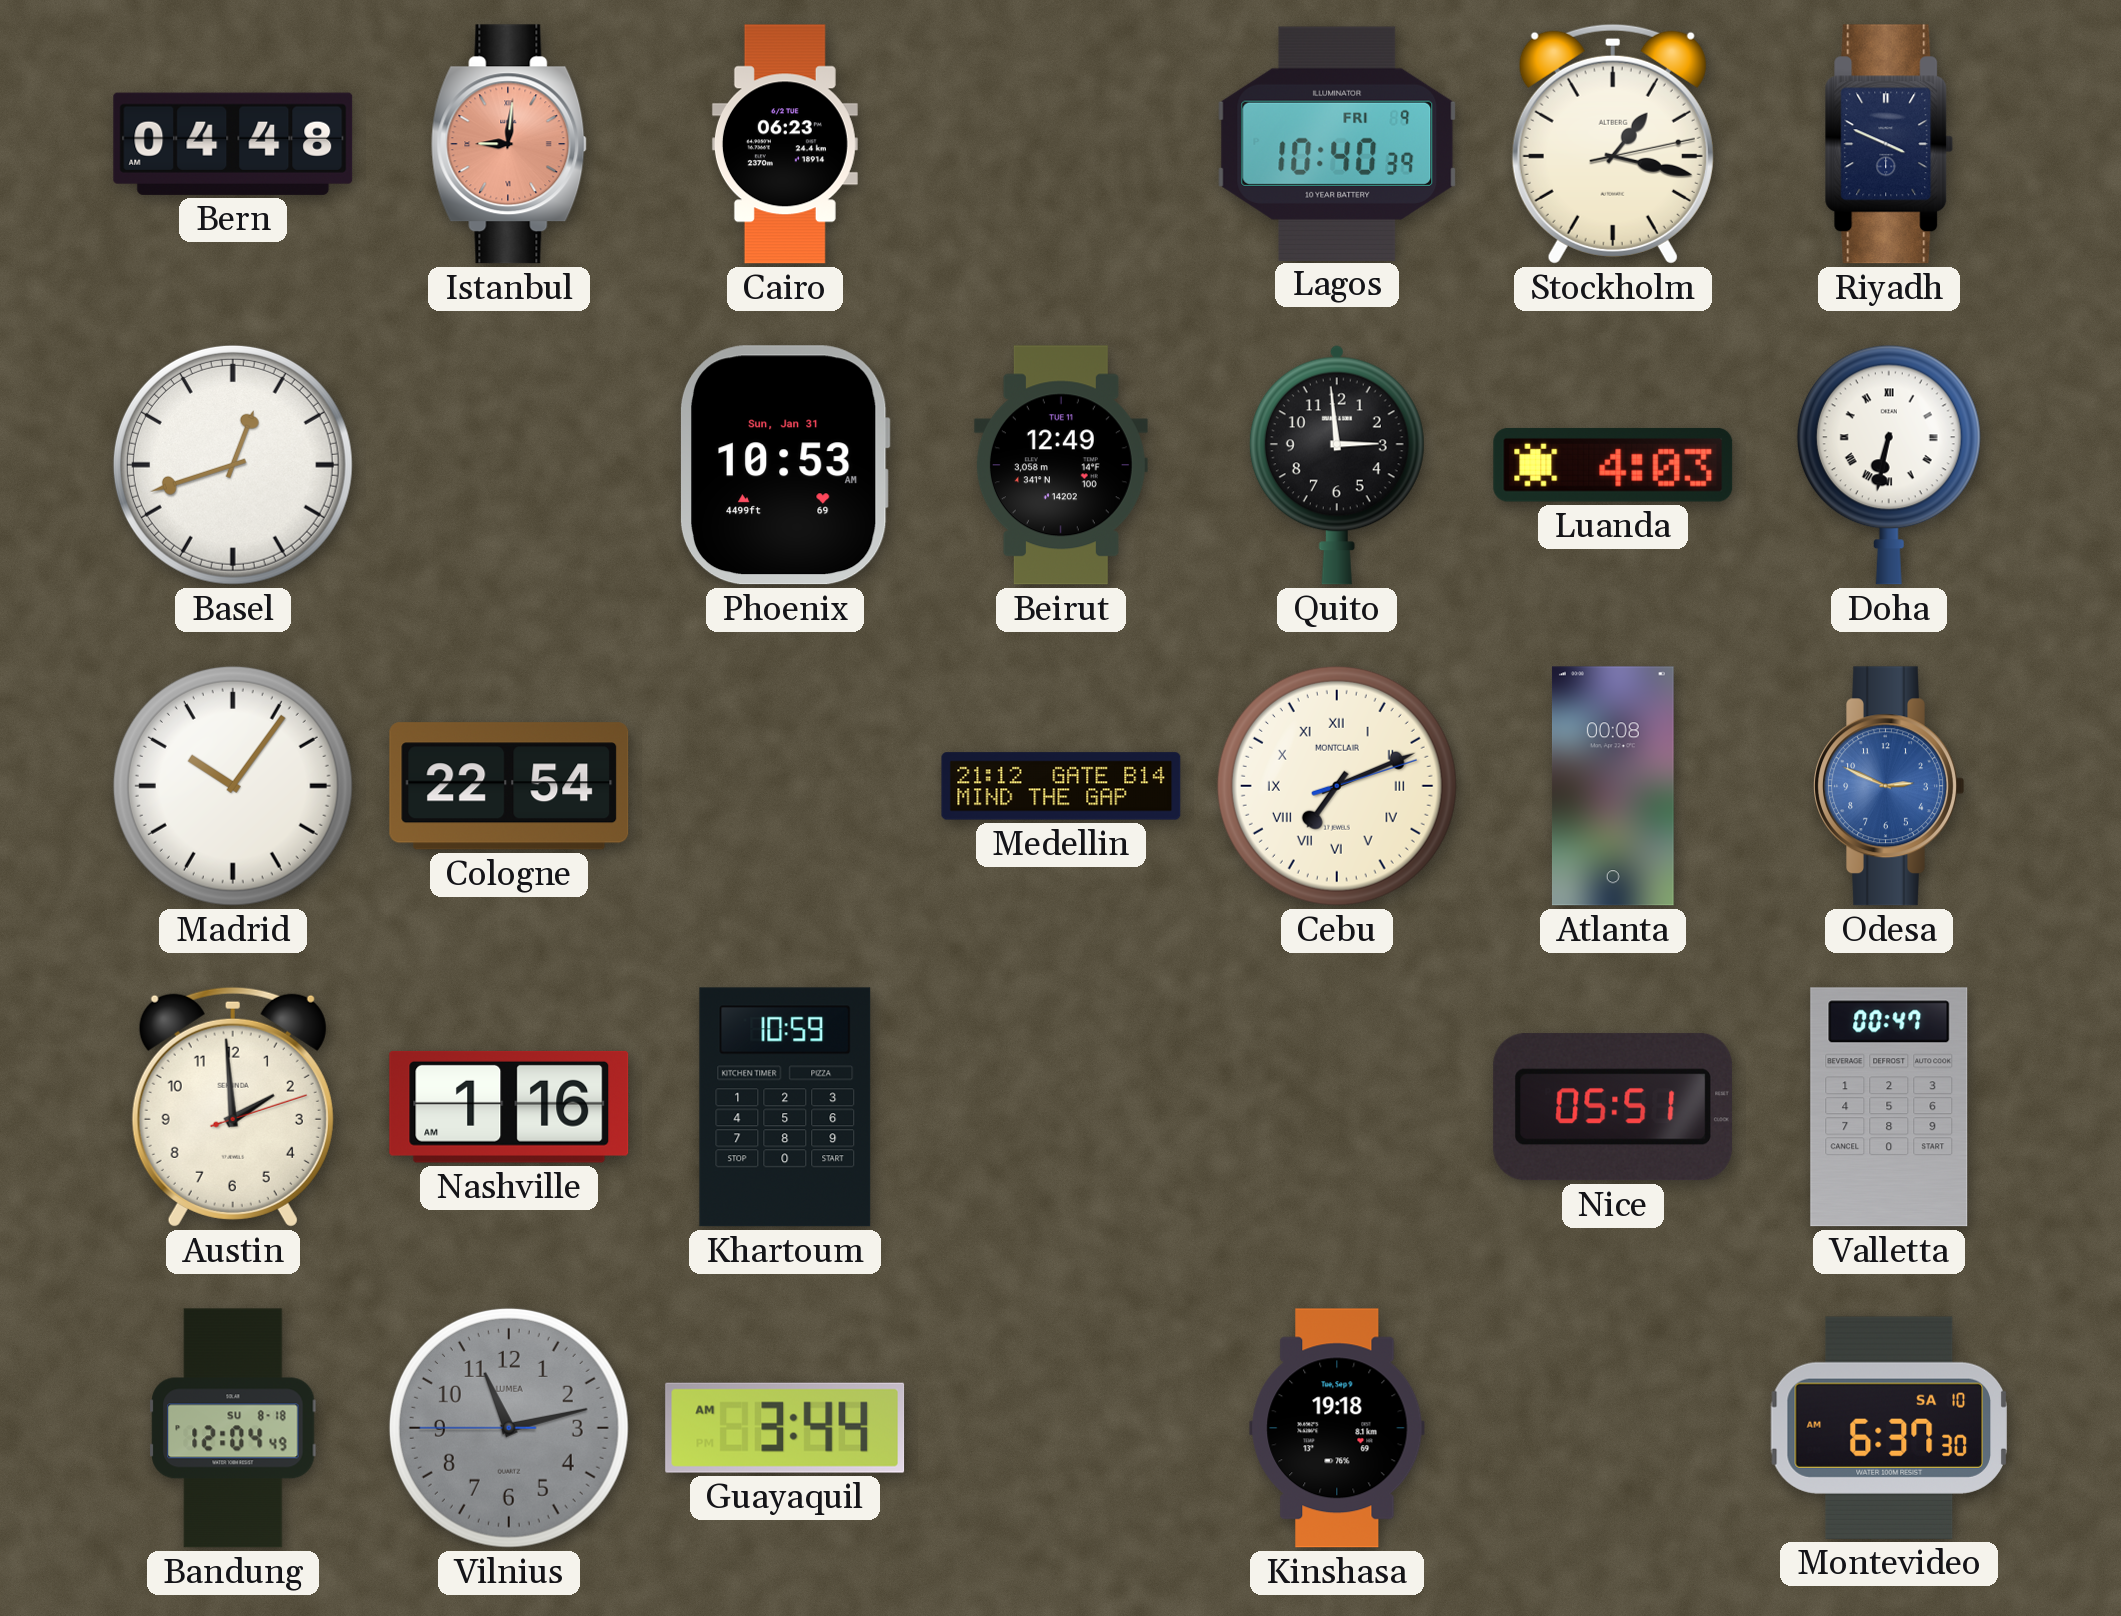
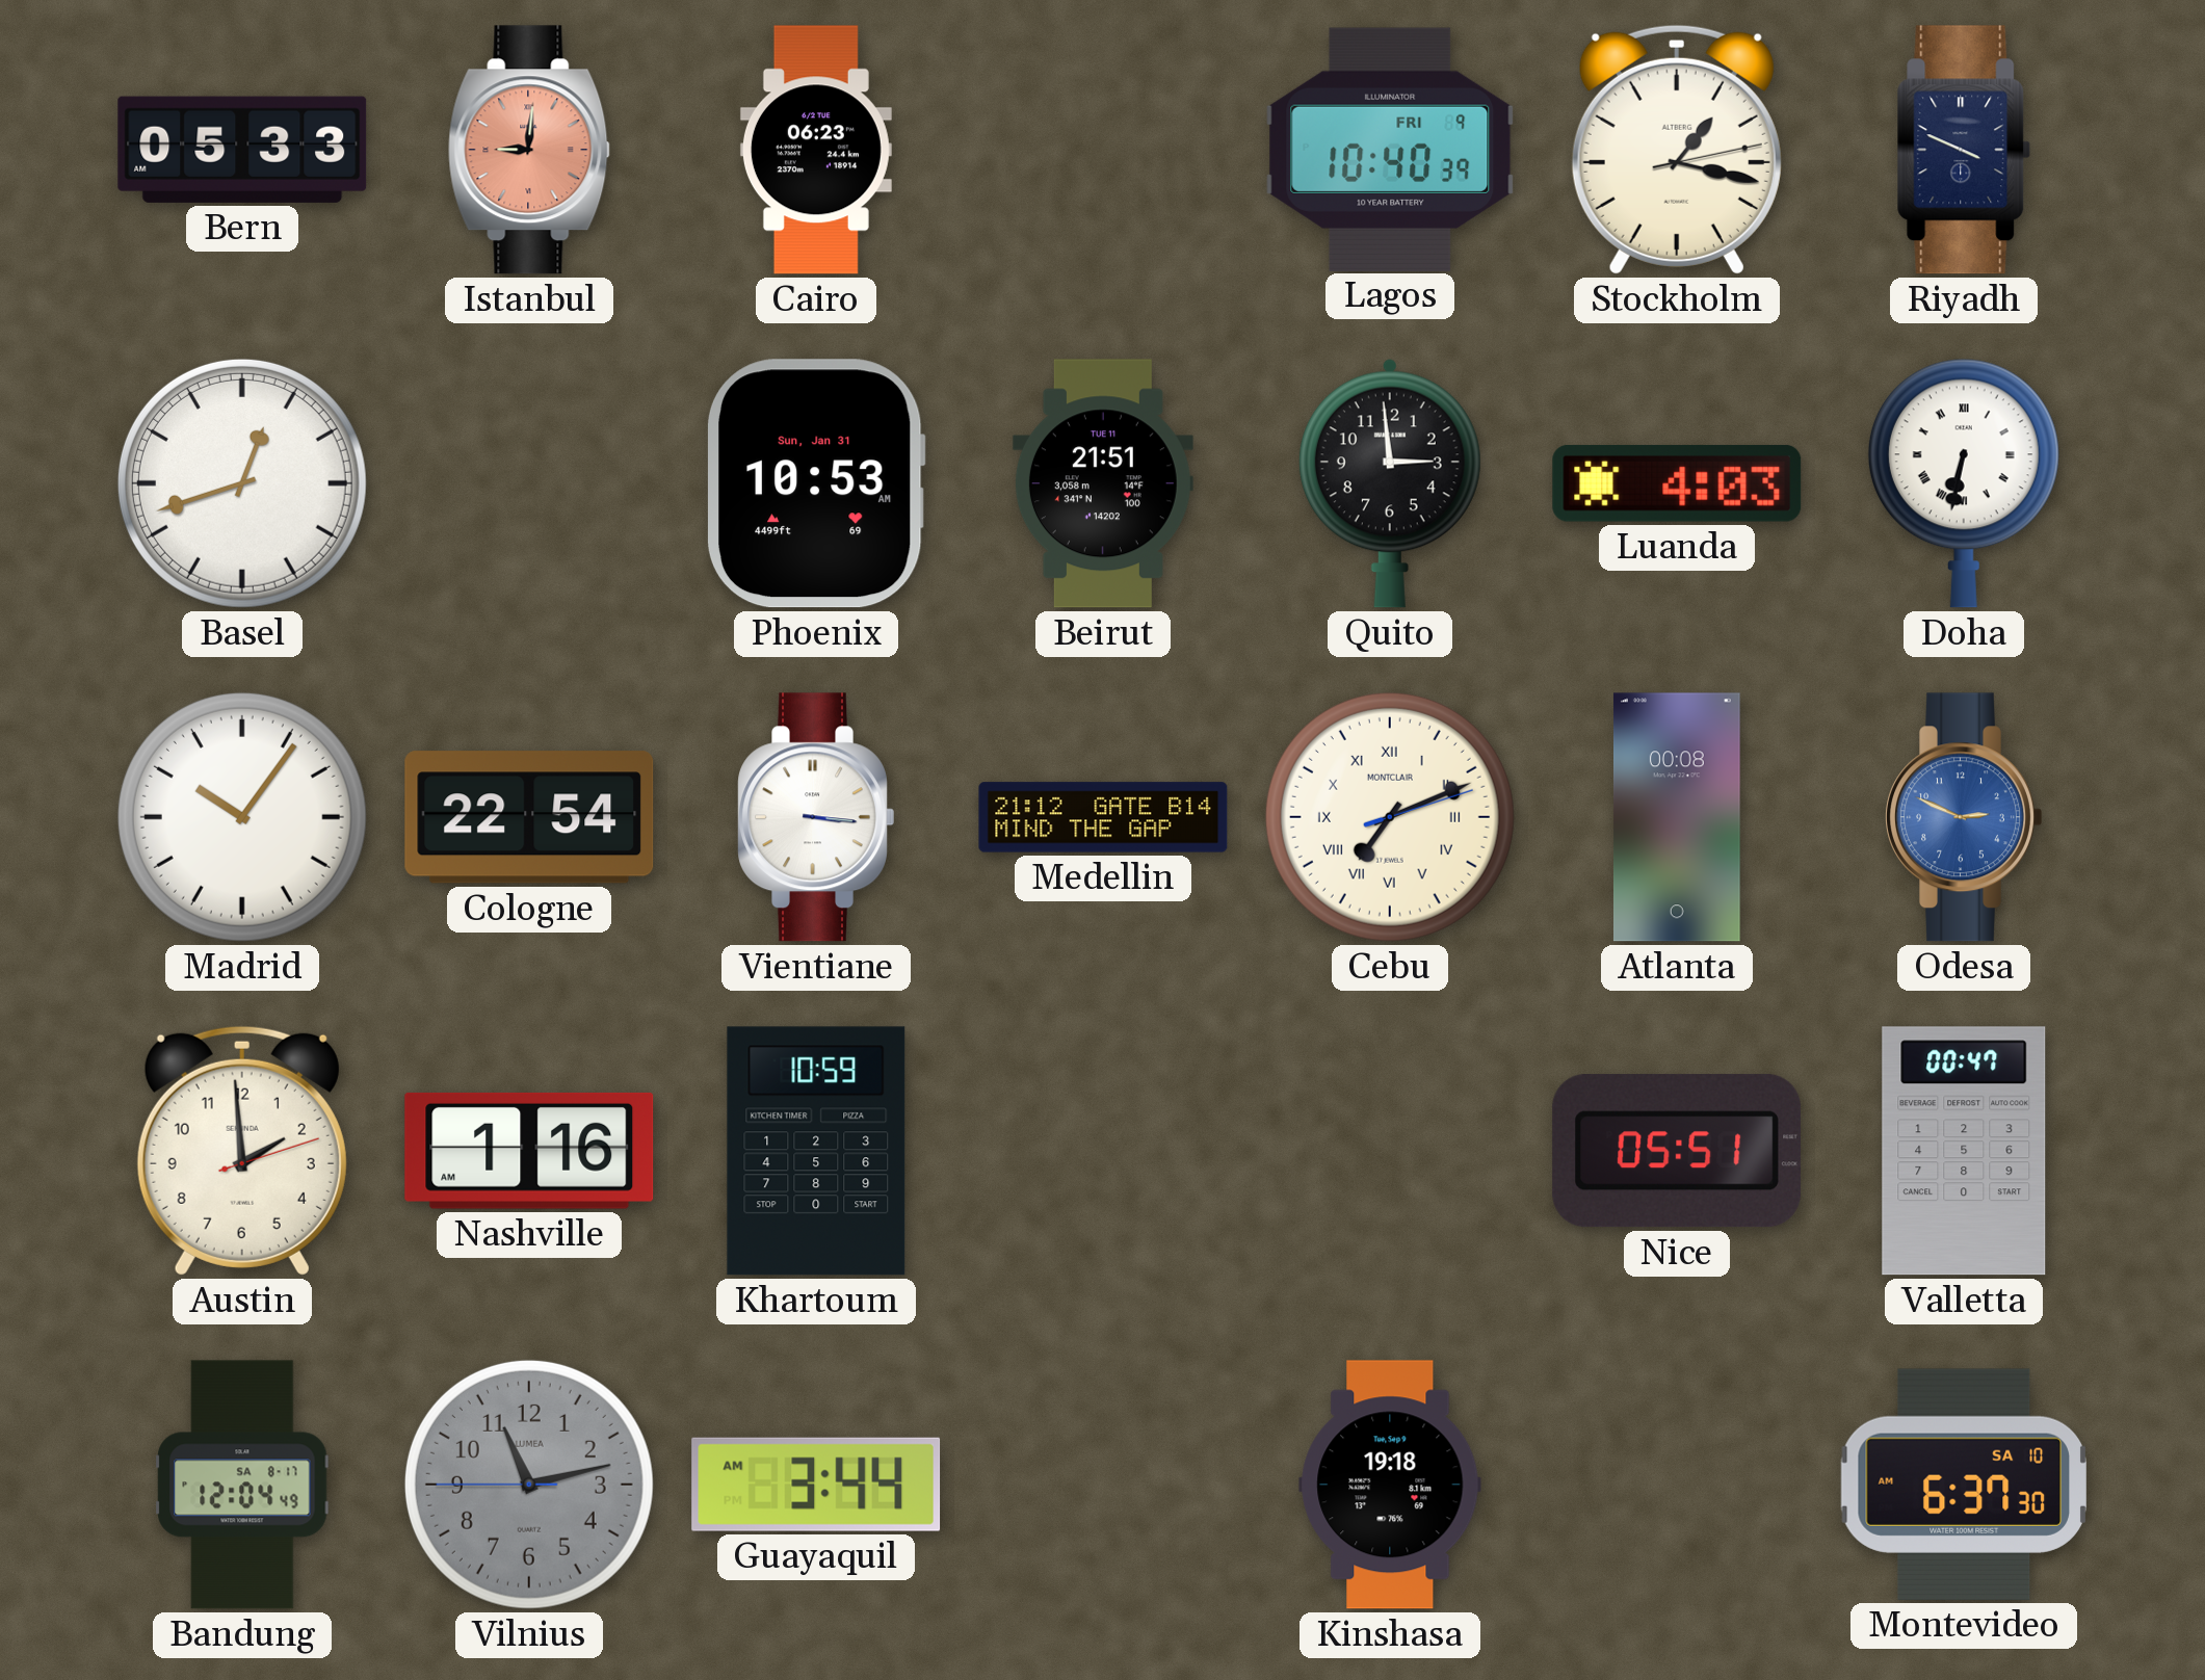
Bern: 04:48 -> 05:33
Beirut: 12:49 -> 21:51
Vientiane: none -> 3:16
Bandung date: SU 8-18 -> SA 8-17
